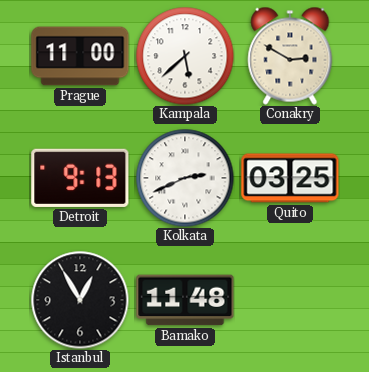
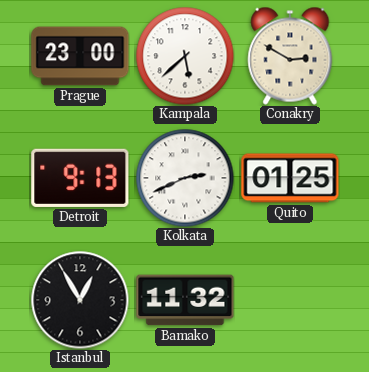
Prague: 11:00 -> 23:00
Quito: 03:25 -> 01:25
Bamako: 11:48 -> 11:32
